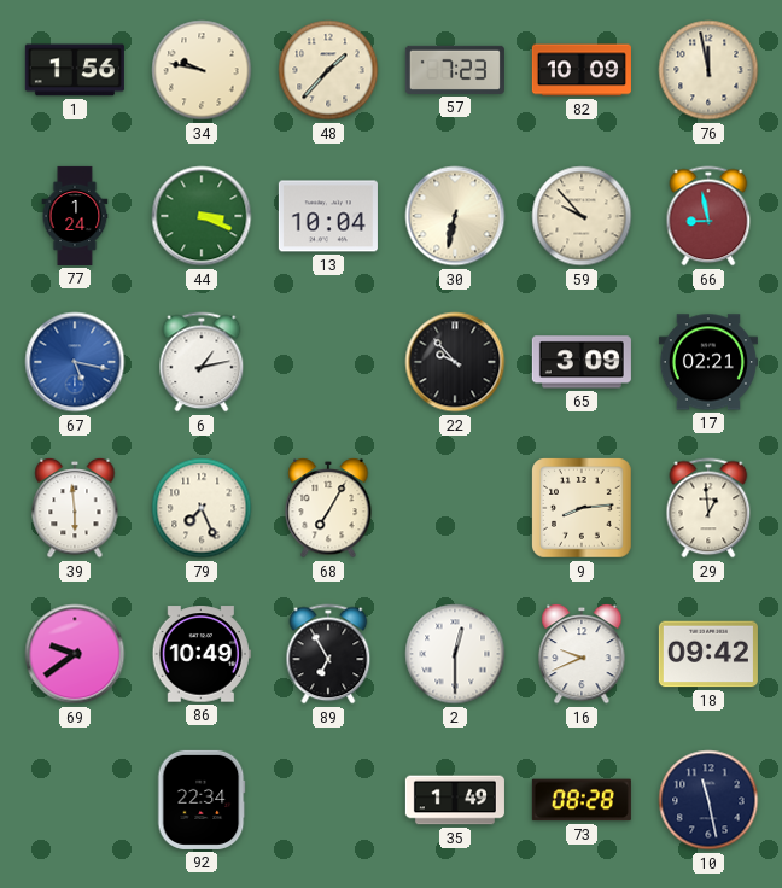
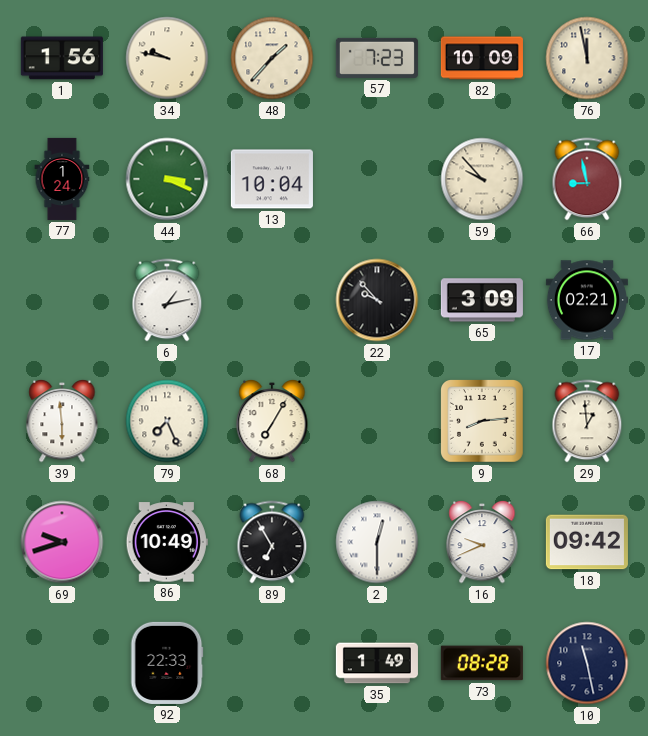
30: 6:32 -> none
67: 5:17 -> none
69: 9:39 -> 9:42
92: 22:34 -> 22:33
